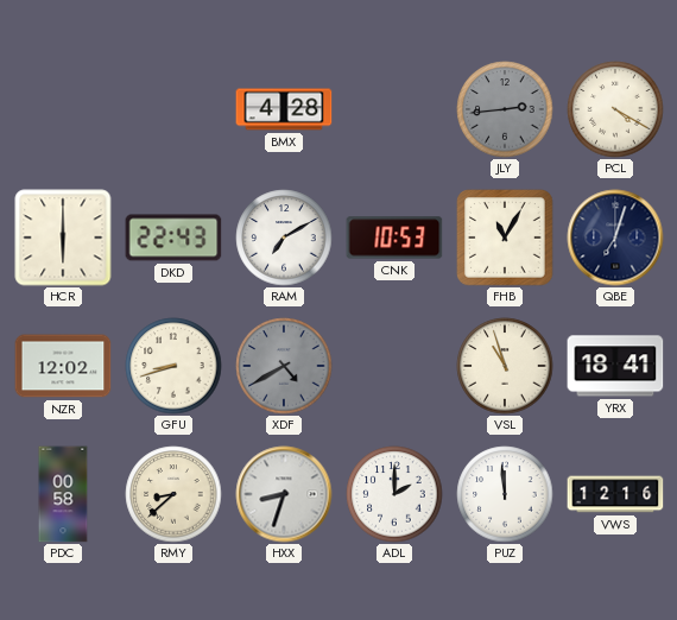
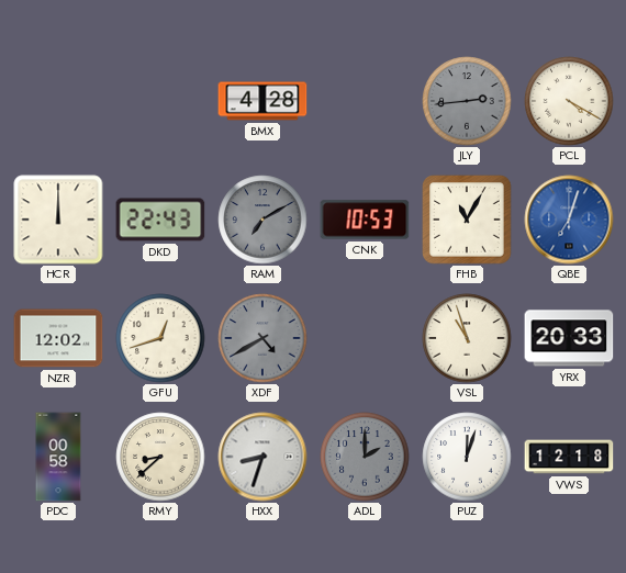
HCR: 6:00 -> 12:00
RAM dial: white -> grey
QBE dial: navy -> blue
GFU: 8:42 -> 12:42
YRX: 18:41 -> 20:33
ADL dial: white -> grey
PUZ: 11:59 -> 12:03
VWS: 12:16 -> 12:18
